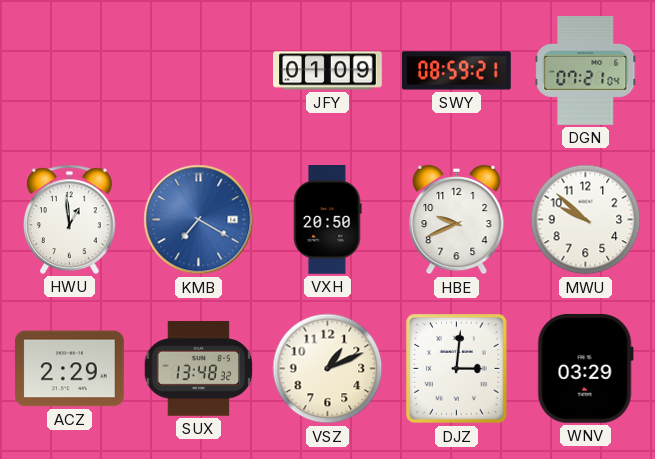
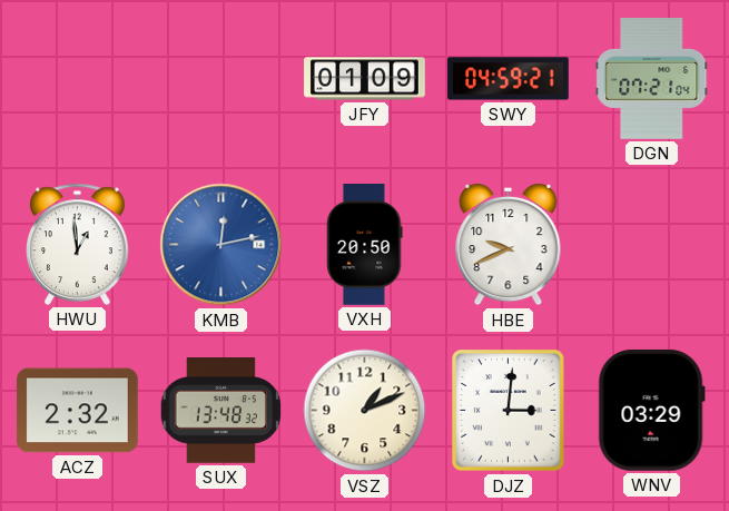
SWY: 08:59 -> 04:59
KMB: 7:20 -> 12:13
MWU: 9:52 -> none
ACZ: 2:29 -> 2:32
